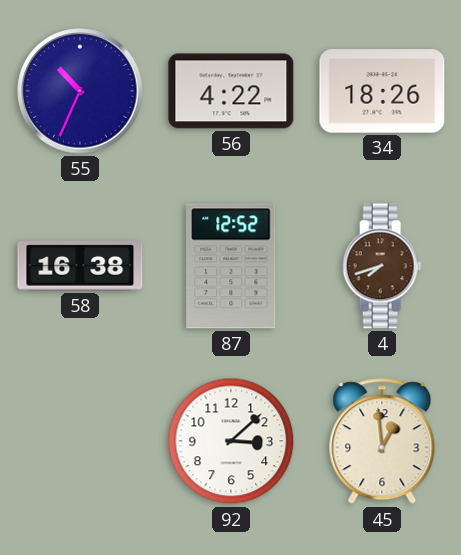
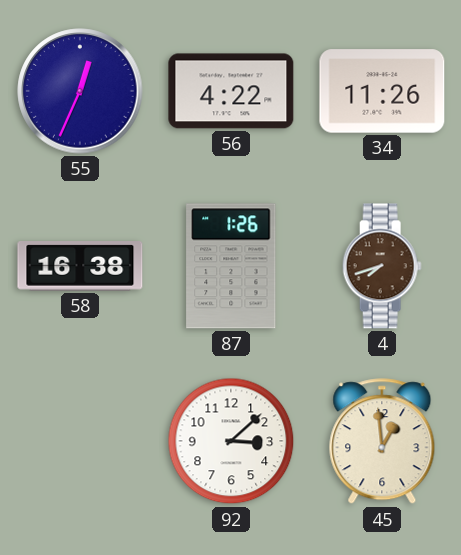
55: 10:34 -> 12:34
34: 18:26 -> 11:26
87: 12:52 -> 1:26
